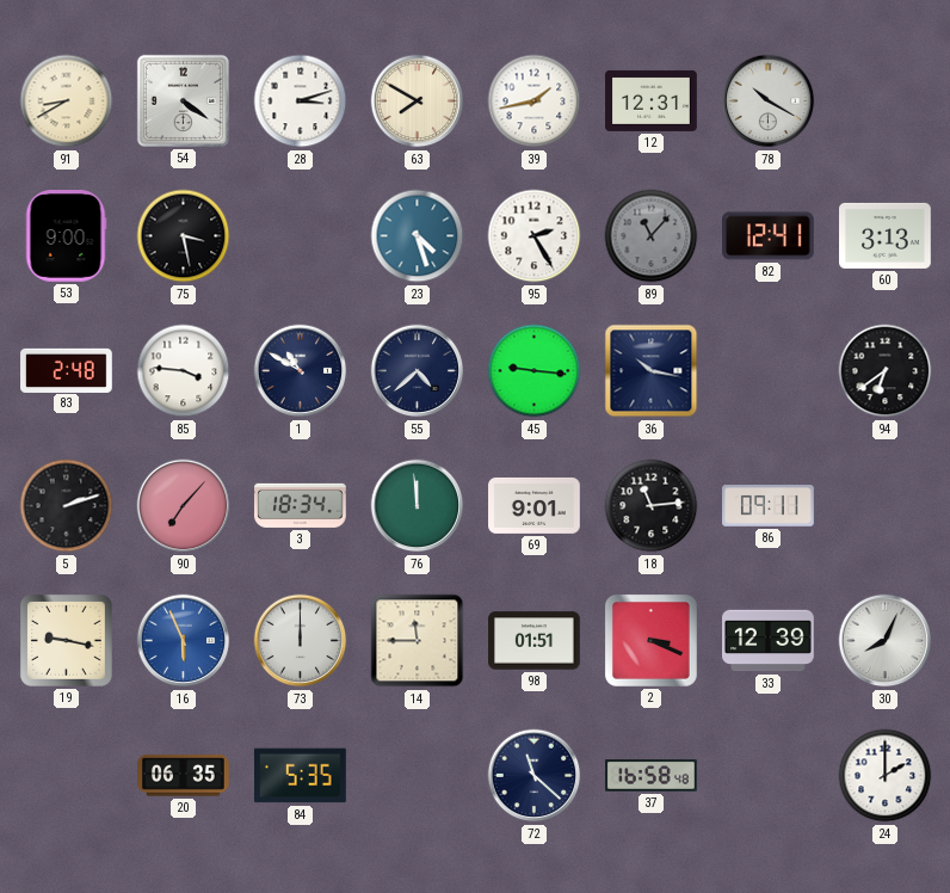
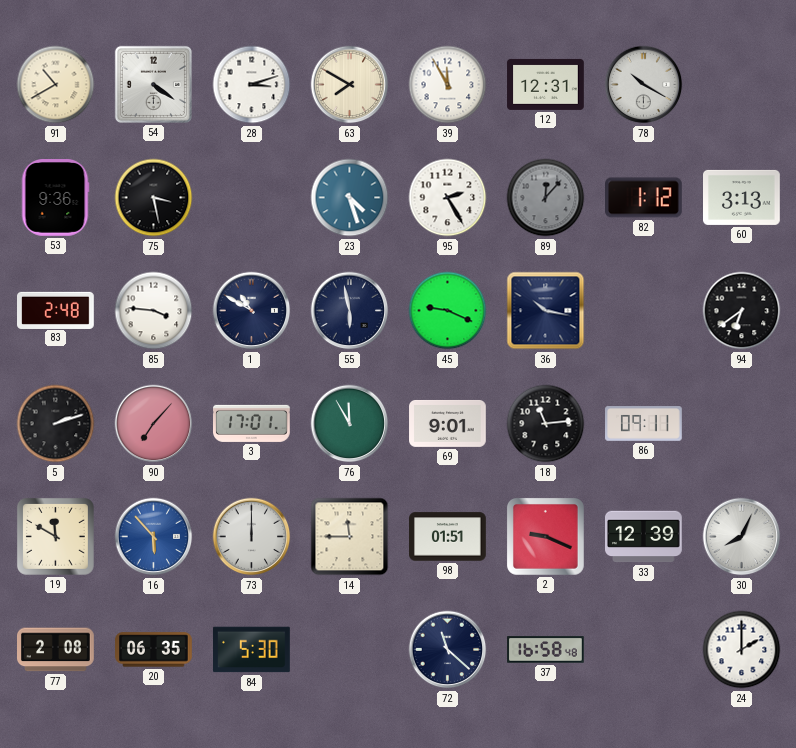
91: 8:40 -> 10:40
39: 1:43 -> 11:55
53: 9:00 -> 9:36
89: 11:07 -> 12:07
82: 12:41 -> 1:12
55: 4:38 -> 5:58
45: 9:16 -> 9:19
3: 18:34 -> 17:01
76: 11:59 -> 11:55
19: 9:17 -> 11:50
16: 5:56 -> 5:53
2: 3:19 -> 9:19
77: none -> 2:08
84: 5:35 -> 5:30
